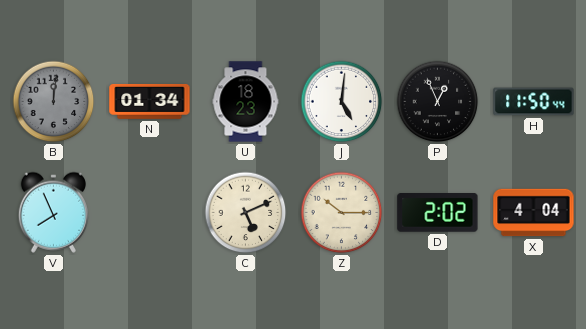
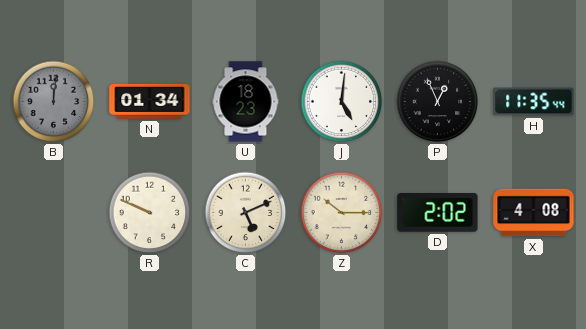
H: 11:50 -> 11:35
V: 7:56 -> none
R: none -> 9:49
X: 4:04 -> 4:08
